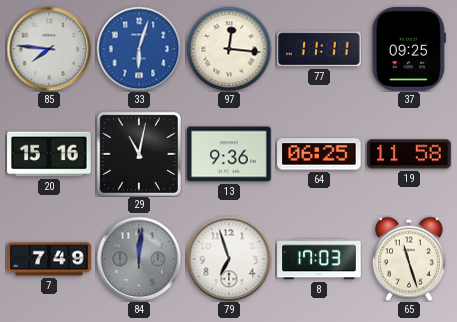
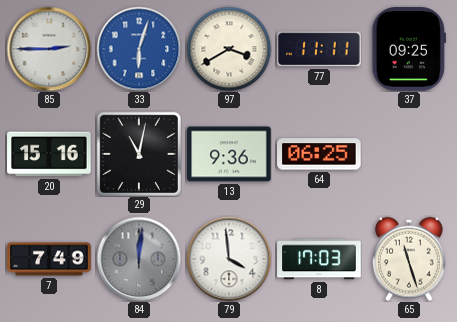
85: 7:46 -> 2:45
97: 12:16 -> 3:40
19: 11:58 -> none
79: 6:57 -> 3:59
